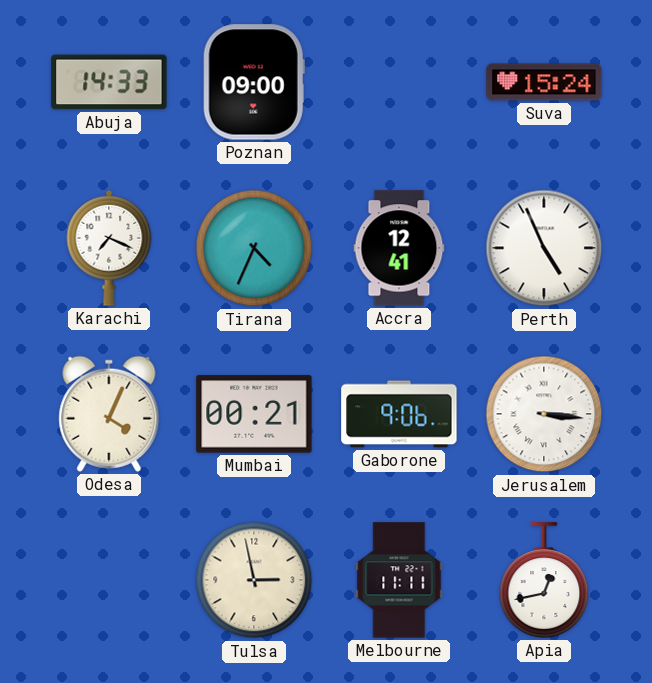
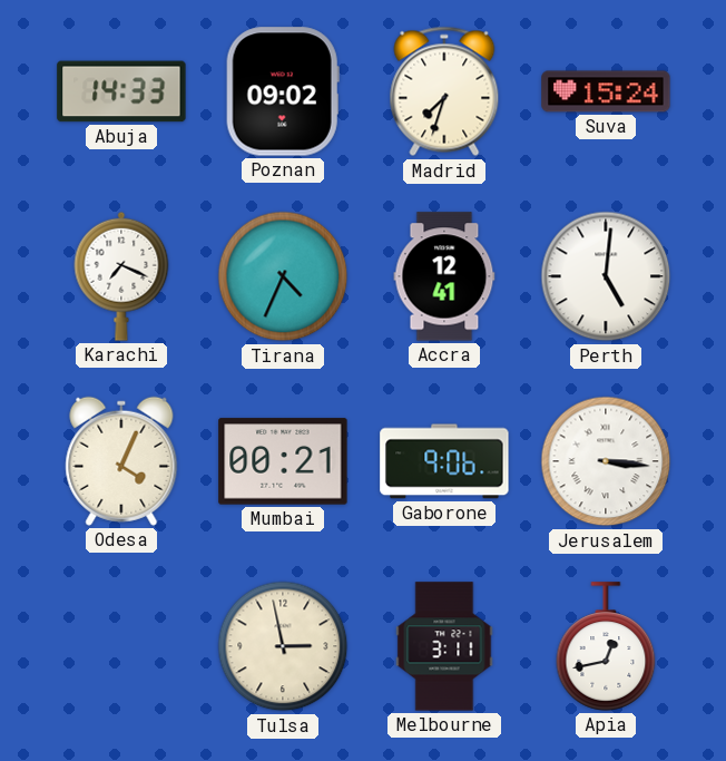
Poznan: 09:00 -> 09:02
Madrid: none -> 7:33
Perth: 4:56 -> 5:01
Melbourne: 11:11 -> 3:11
